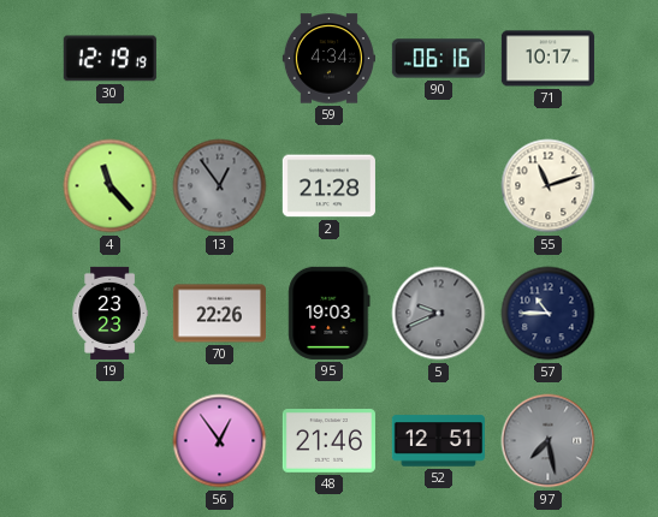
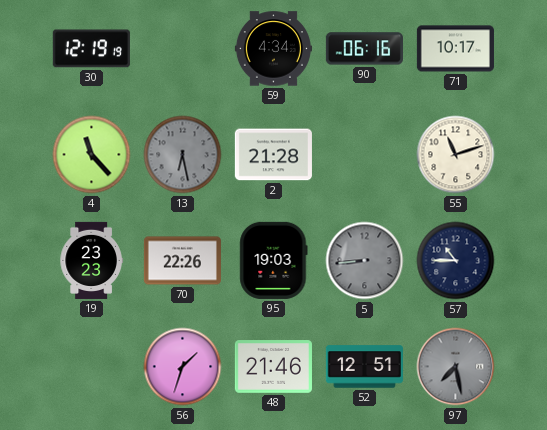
13: 12:54 -> 6:28
5: 9:41 -> 8:44
56: 12:54 -> 1:33
